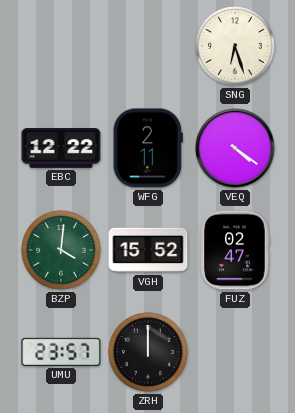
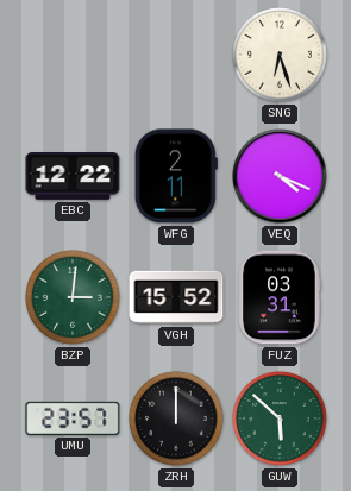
VEQ: 4:21 -> 4:19
BZP: 4:01 -> 3:01
FUZ: 02:47 -> 03:31
GUW: none -> 5:52
